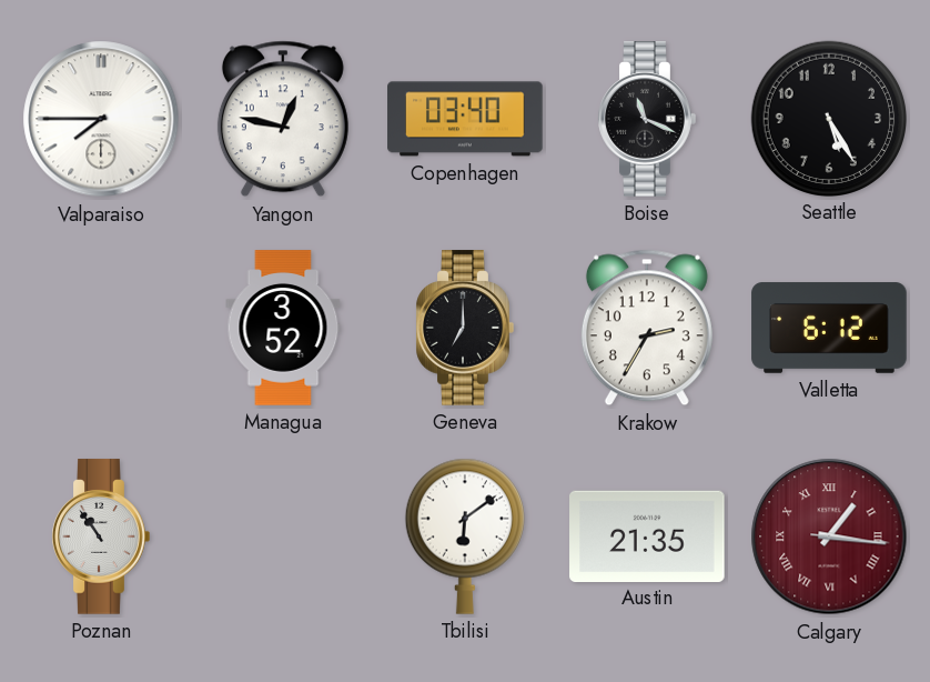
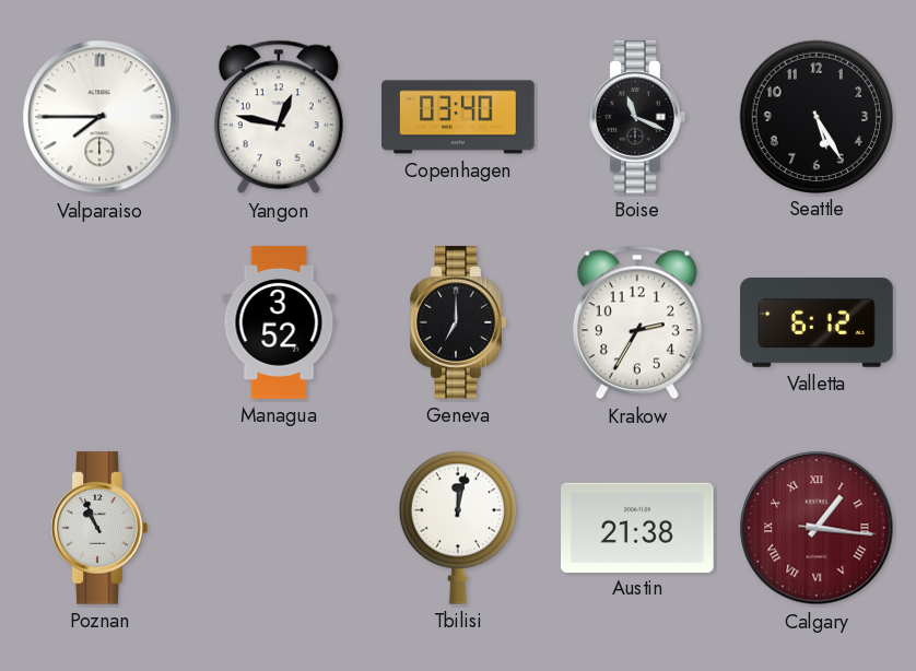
Poznan: 10:54 -> 10:56
Tbilisi: 6:09 -> 12:02
Austin: 21:35 -> 21:38
